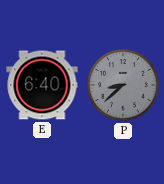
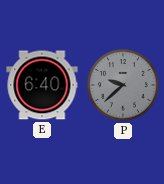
P: 8:38 -> 9:38
